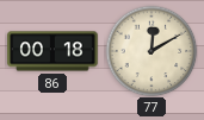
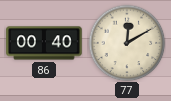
86: 00:18 -> 00:40
